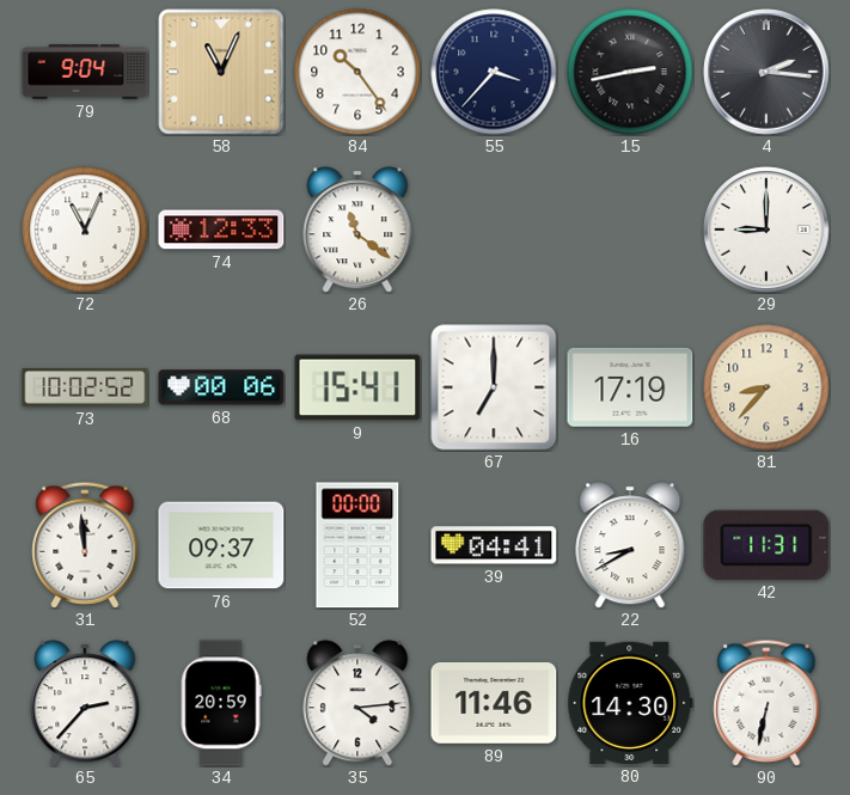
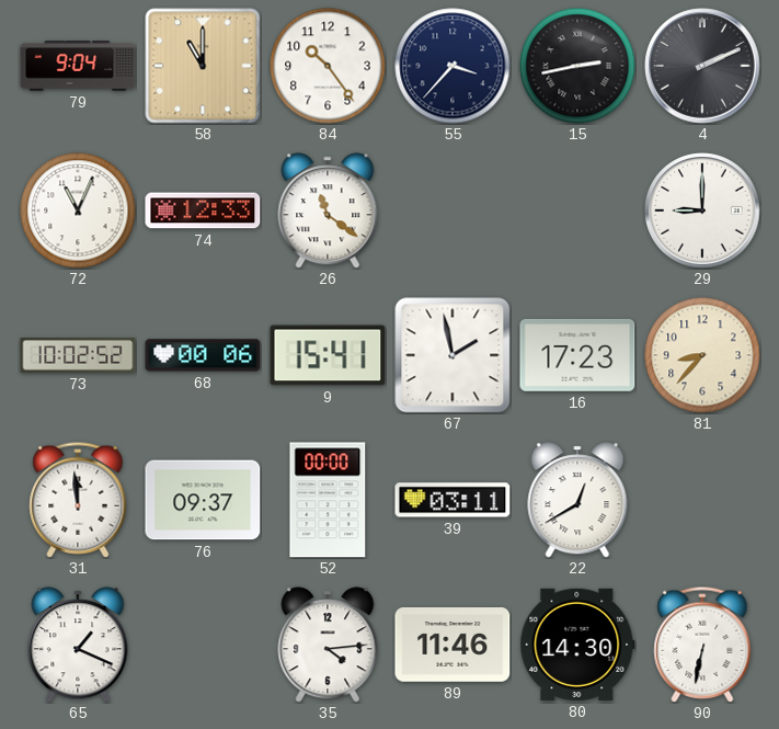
58: 11:04 -> 11:00
4: 2:16 -> 2:11
67: 7:00 -> 1:58
16: 17:19 -> 17:23
39: 04:41 -> 03:11
22: 8:40 -> 12:40
42: 11:31 -> none
65: 2:37 -> 1:19
34: 20:59 -> none
